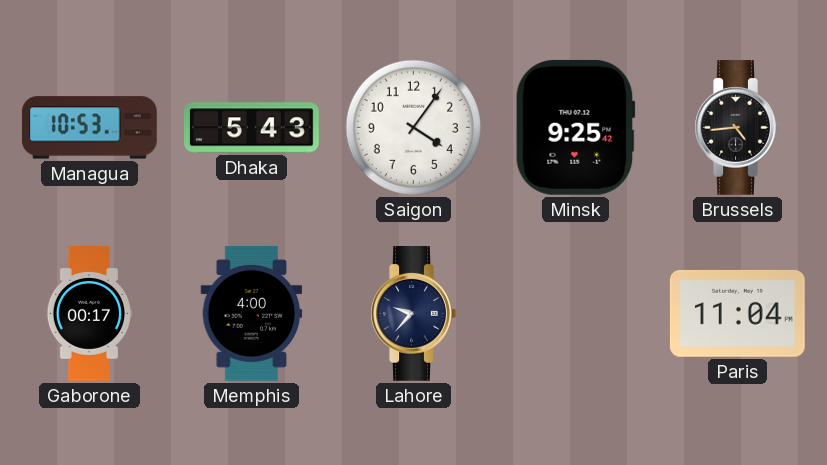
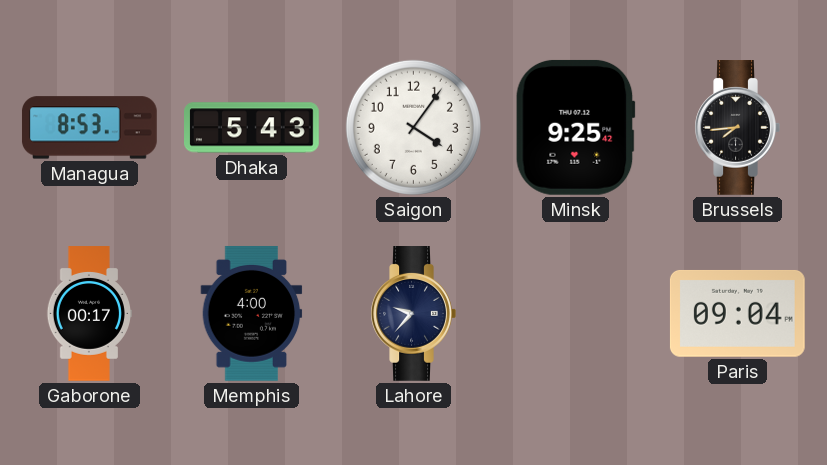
Managua: 10:53 -> 8:53
Brussels: 4:44 -> 7:44
Paris: 11:04 -> 09:04
